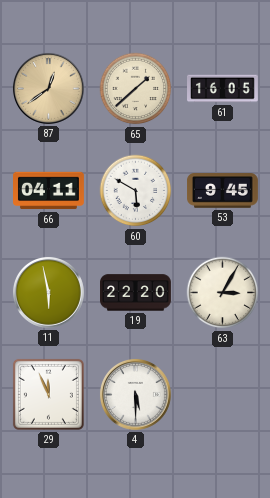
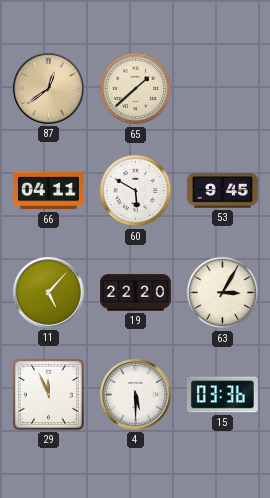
61: 16:05 -> none
11: 5:58 -> 5:07
15: none -> 03:36
